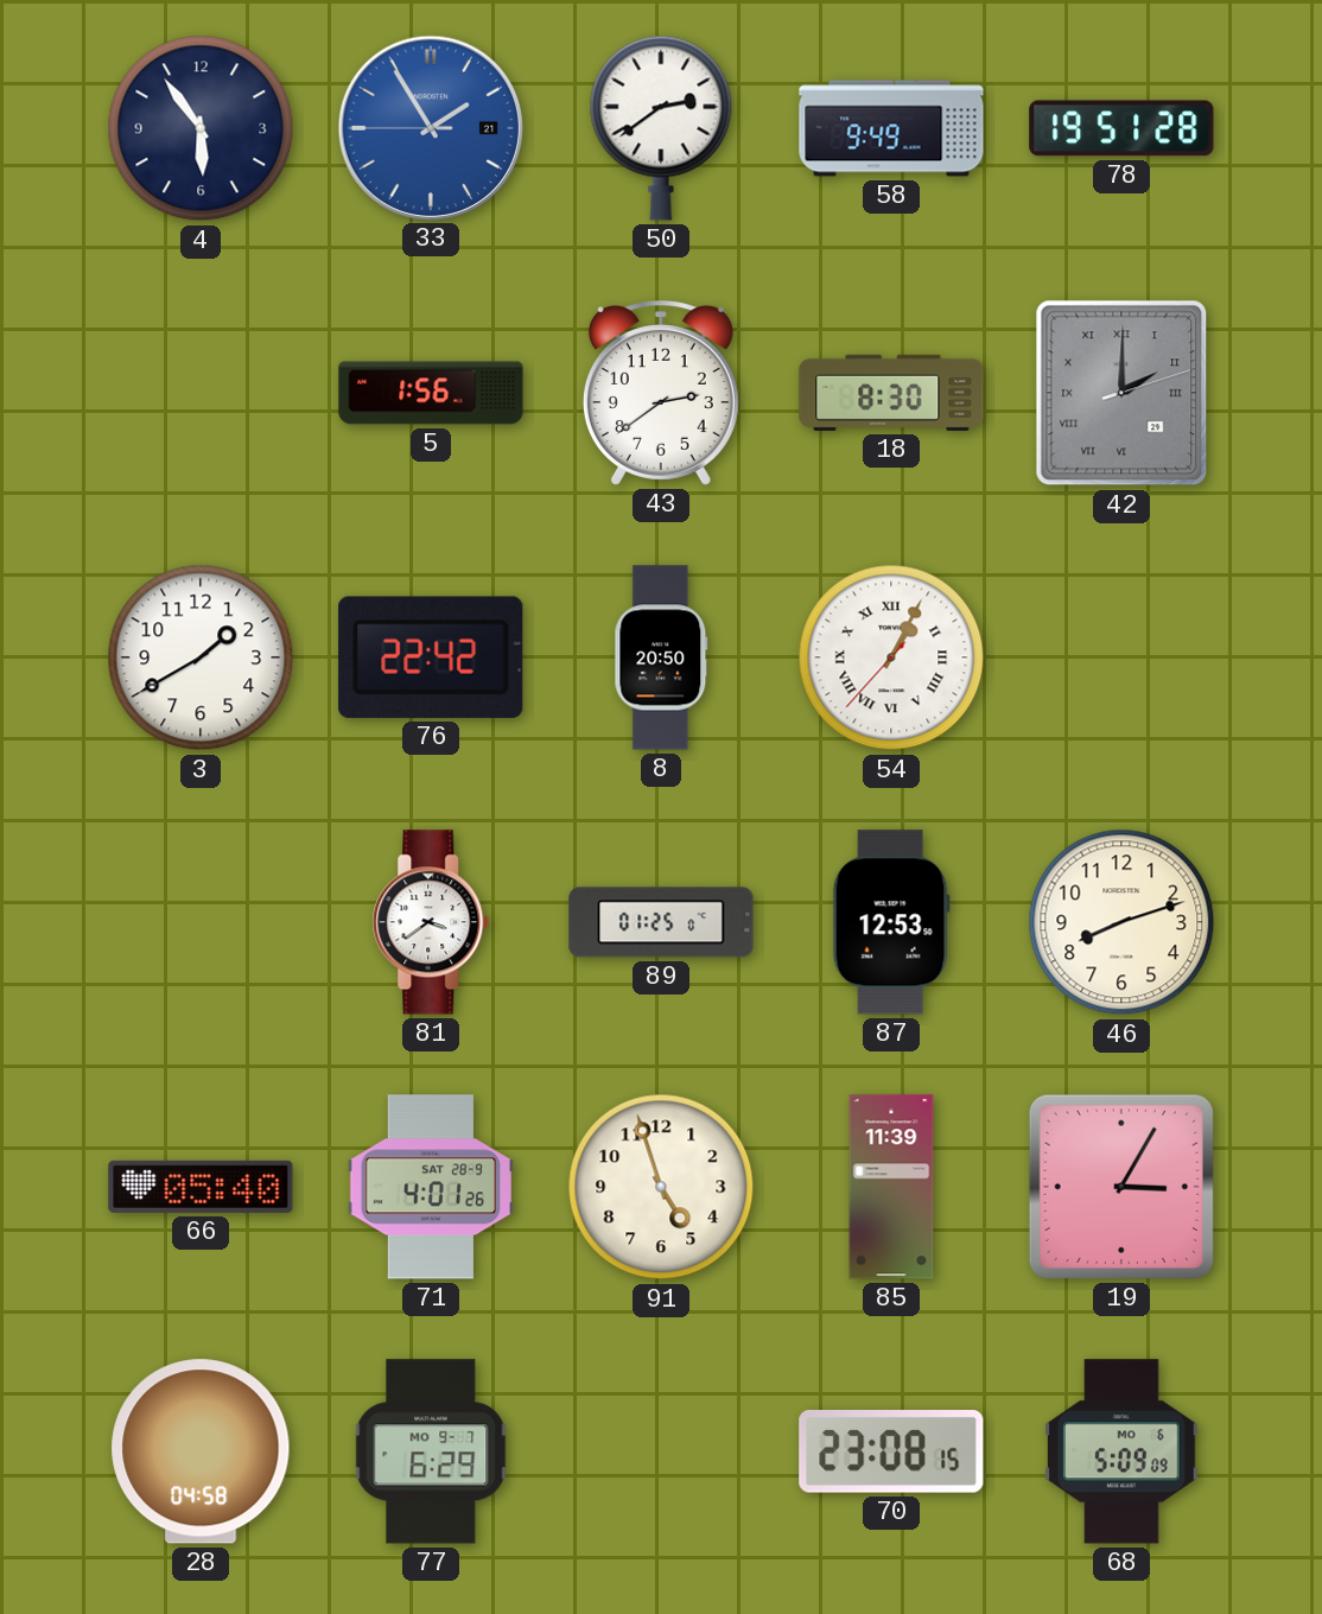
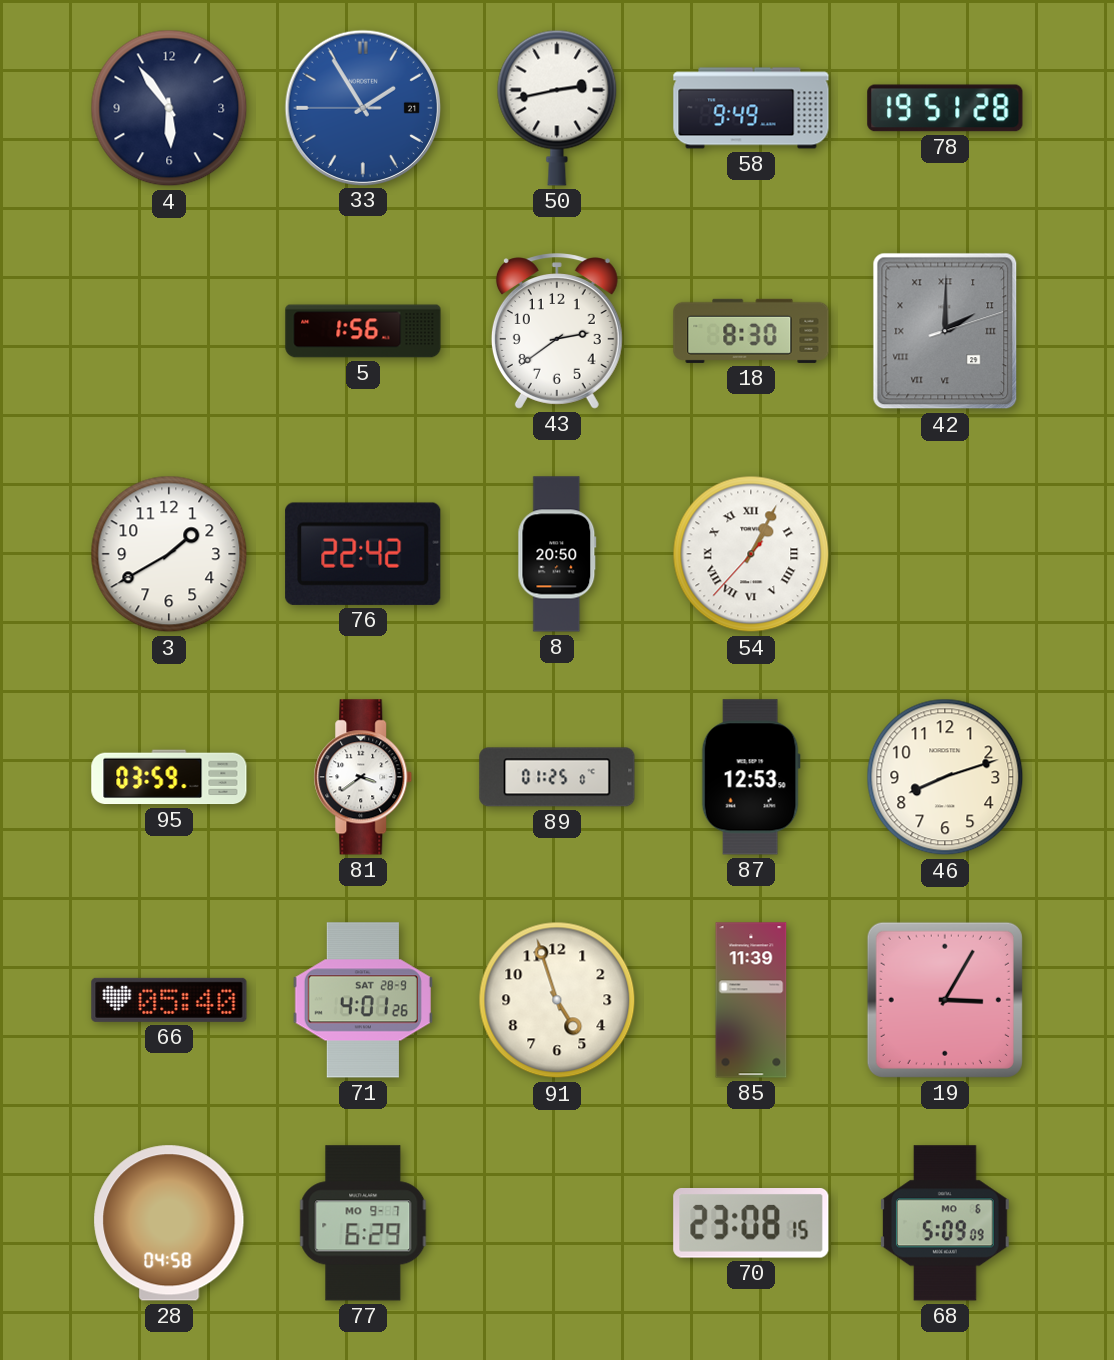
50: 2:39 -> 2:43
95: none -> 03:59
